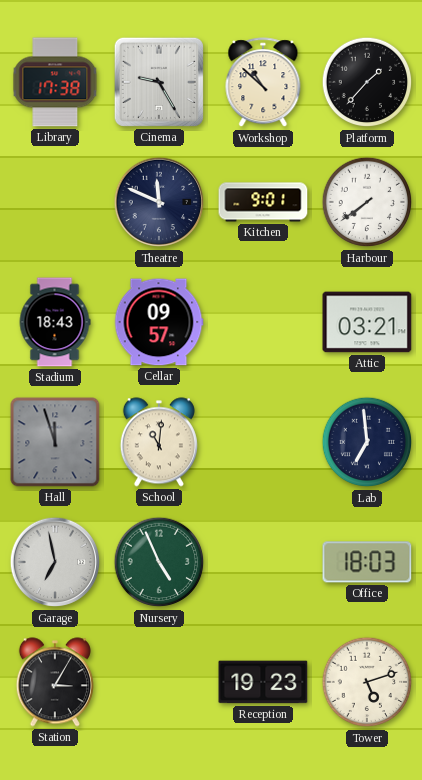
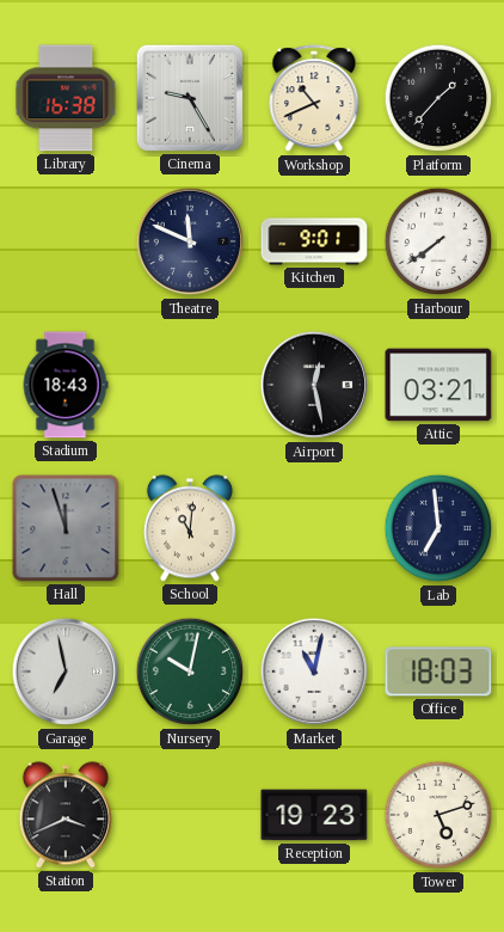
Library: 17:38 -> 16:38
Workshop: 10:52 -> 10:41
Cellar: 09:57 -> none
Airport: none -> 12:28
Nursery: 4:56 -> 10:02
Market: none -> 11:02
Station: 3:05 -> 3:41
